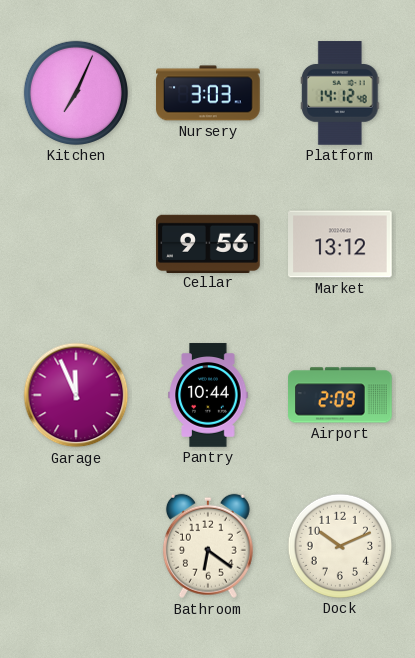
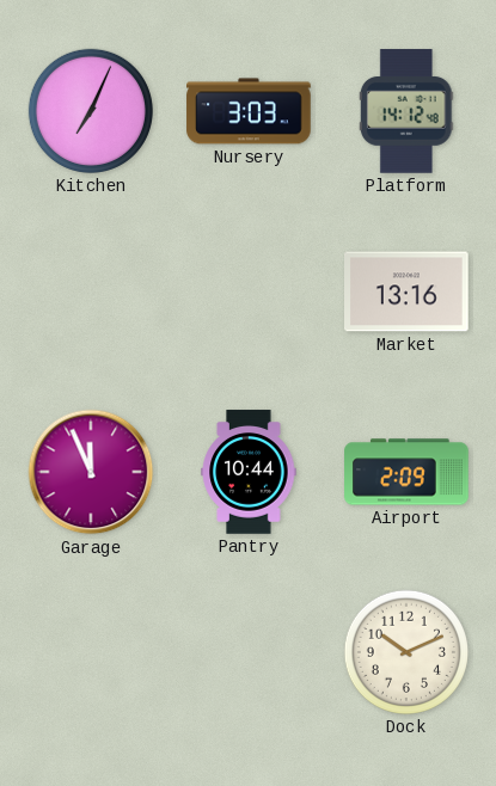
Cellar: 9:56 -> none
Market: 13:12 -> 13:16
Bathroom: 6:21 -> none
